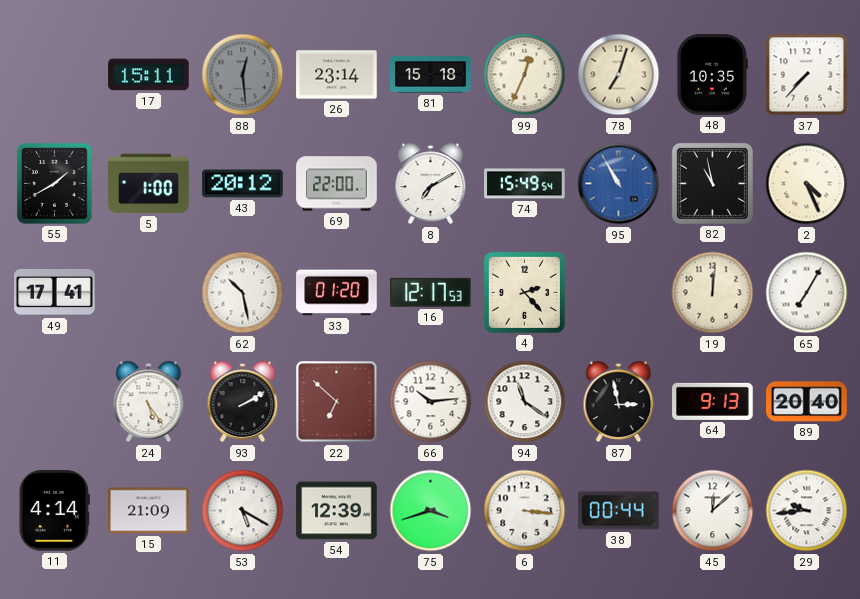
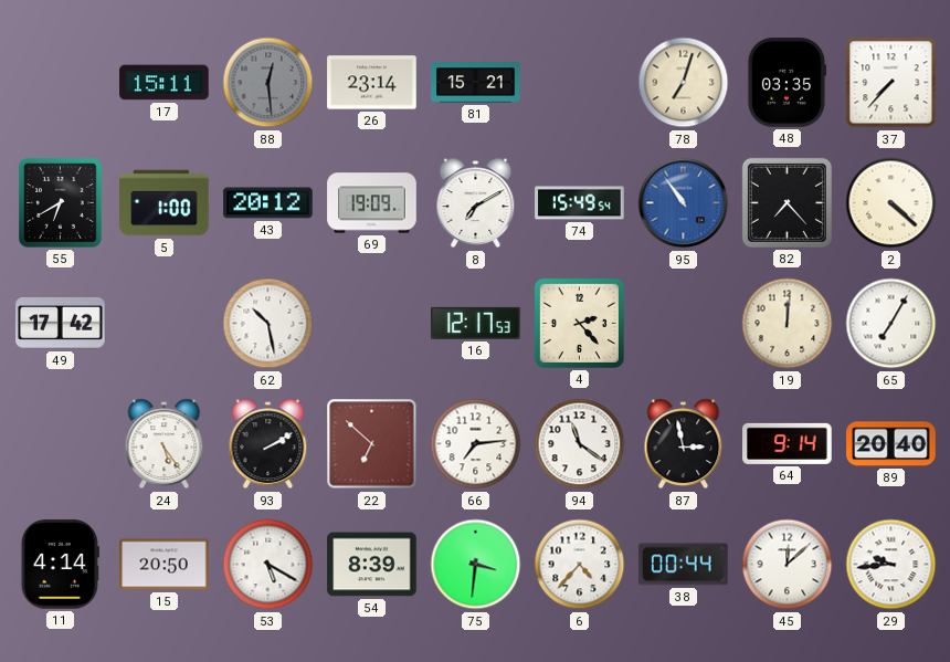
81: 15:18 -> 15:21
99: 12:34 -> none
48: 10:35 -> 03:35
55: 1:40 -> 6:40
69: 22:00 -> 19:09
95: 10:55 -> 10:54
82: 10:58 -> 7:23
2: 4:26 -> 4:22
49: 17:41 -> 17:42
33: 01:20 -> none
66: 10:14 -> 7:14
64: 9:13 -> 9:14
15: 21:09 -> 20:50
54: 12:39 -> 8:39
75: 3:42 -> 3:31
6: 3:16 -> 4:37
